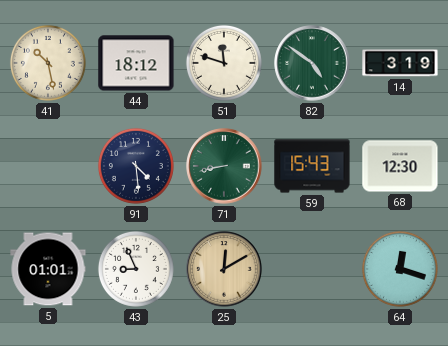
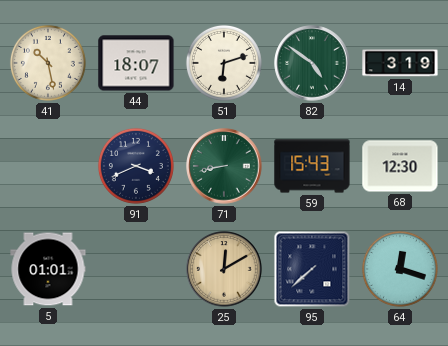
44: 18:12 -> 18:07
51: 11:48 -> 6:12
91: 4:29 -> 3:41
43: 8:56 -> none
95: none -> 7:38
